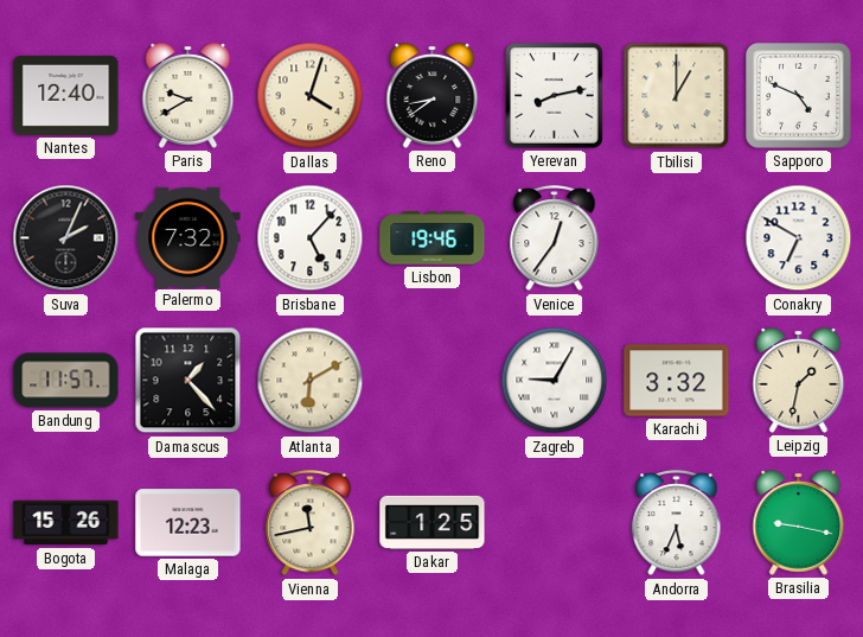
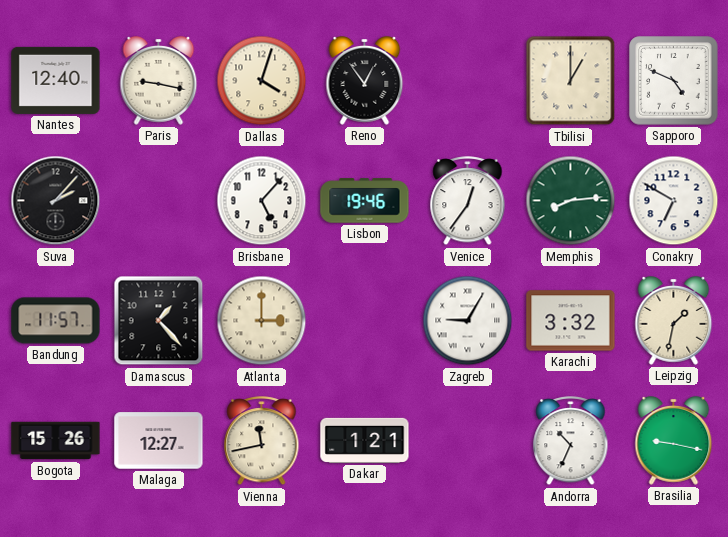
Paris: 9:40 -> 9:17
Reno: 8:39 -> 12:54
Yerevan: 8:13 -> none
Suva: 2:04 -> 2:07
Palermo: 7:32 -> none
Memphis: none -> 8:14
Atlanta: 6:10 -> 3:00
Malaga: 12:23 -> 12:27
Dakar: 1:25 -> 1:21
Andorra: 5:34 -> 10:34
